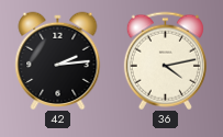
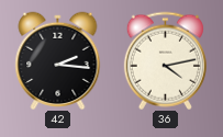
42: 2:14 -> 2:16
